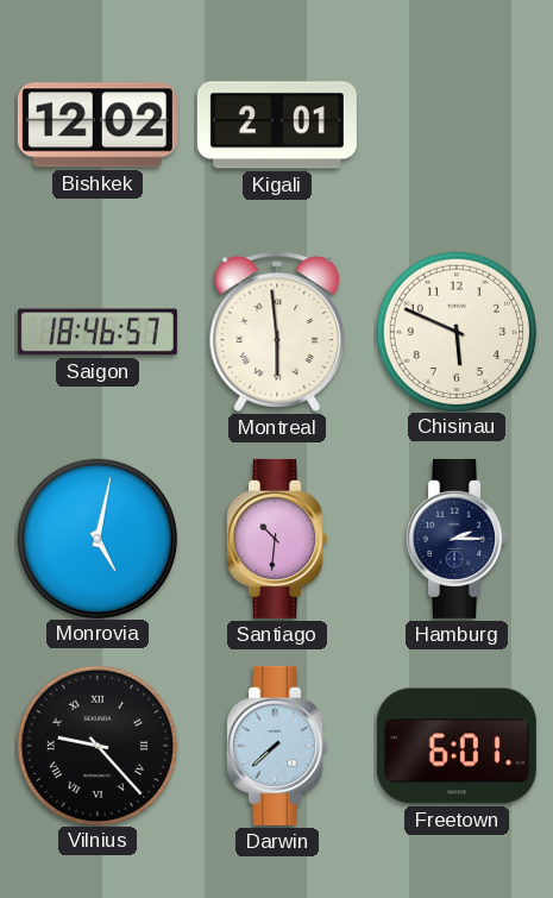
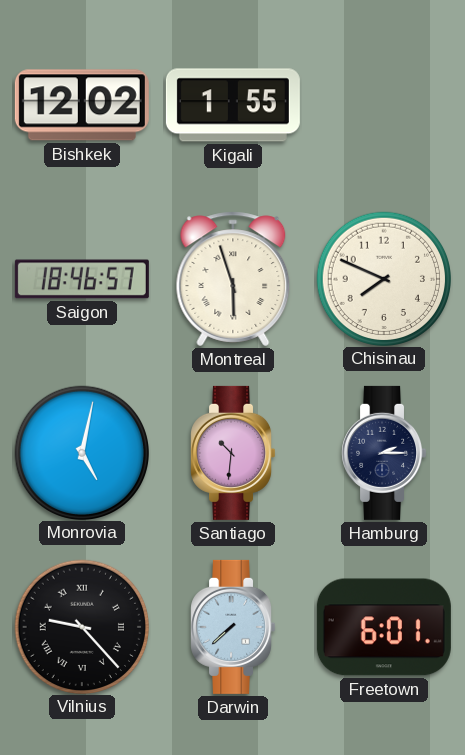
Kigali: 2:01 -> 1:55
Montreal: 5:59 -> 5:57
Chisinau: 5:49 -> 7:49
